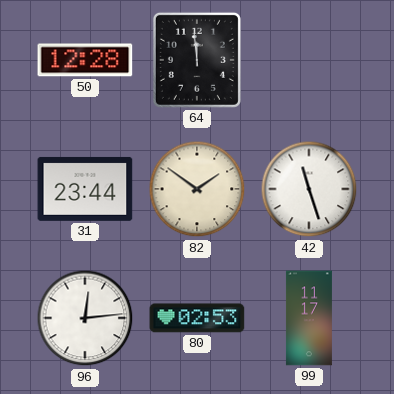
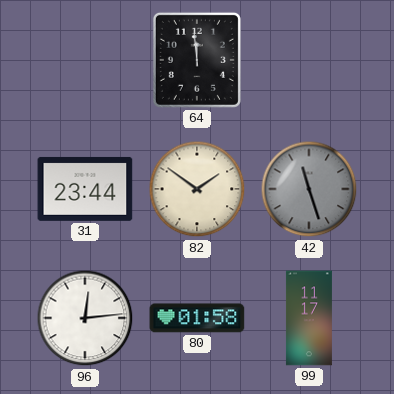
50: 12:28 -> none
42 dial: white -> grey
80: 02:53 -> 01:58
